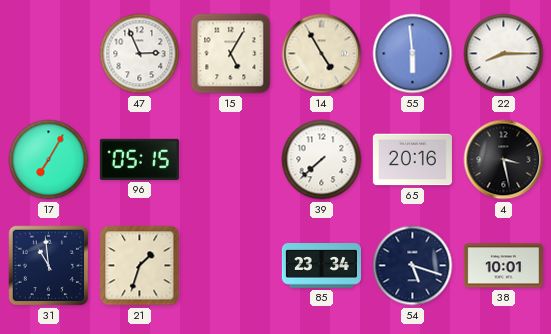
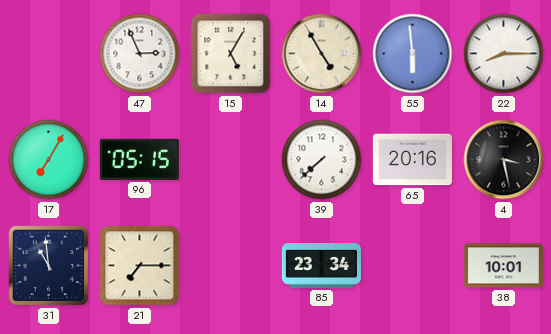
21: 1:33 -> 7:15
54: 5:18 -> none
